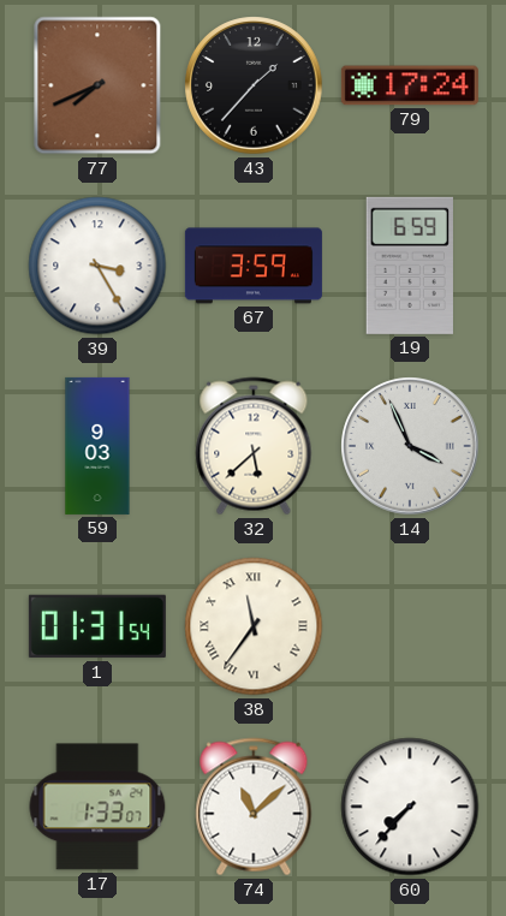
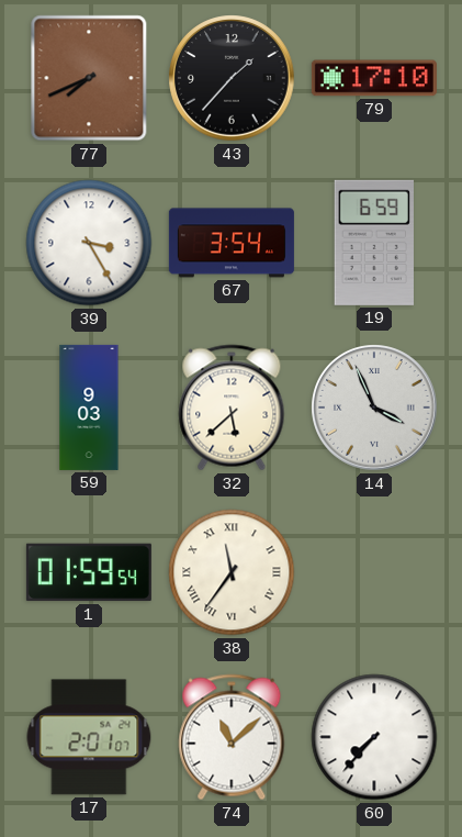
79: 17:24 -> 17:10
67: 3:59 -> 3:54
1: 01:31 -> 01:59
17: 1:33 -> 2:01
